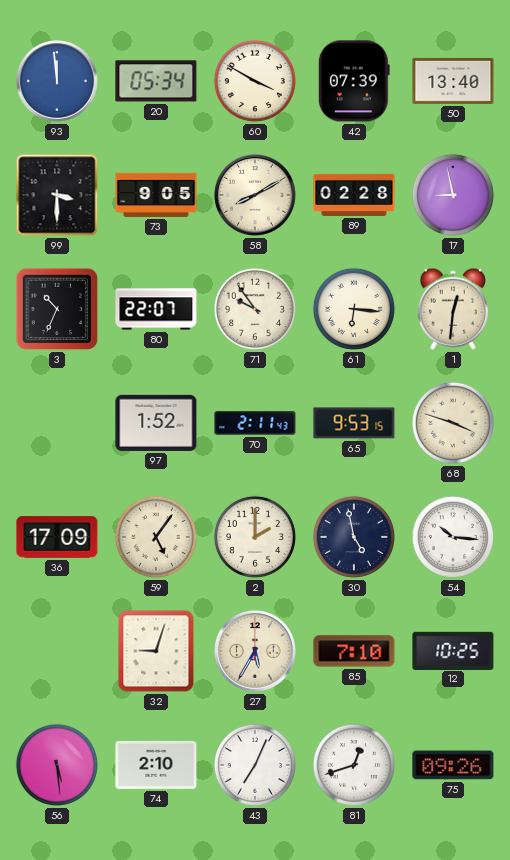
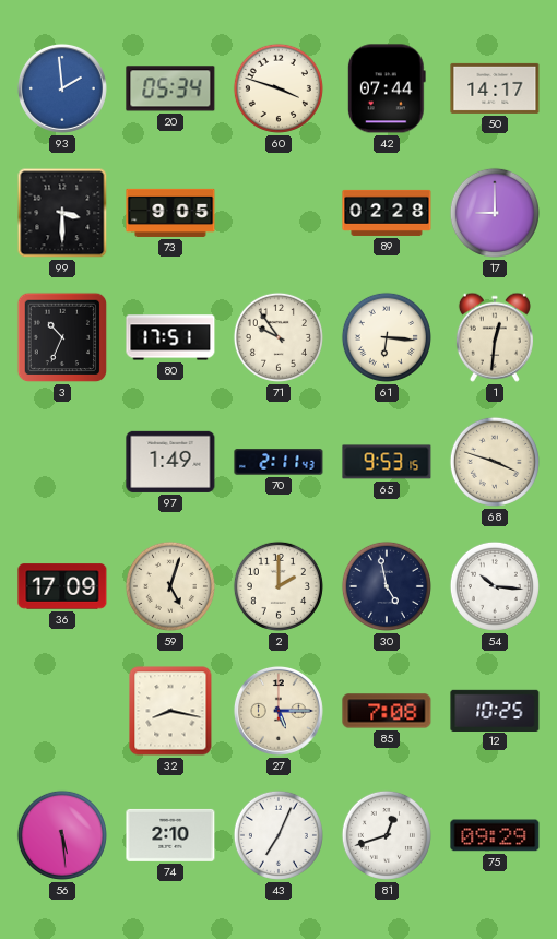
93: 11:59 -> 1:59
60: 3:50 -> 3:48
42: 07:39 -> 07:44
50: 13:40 -> 14:17
58: 8:10 -> none
17: 8:58 -> 9:00
80: 22:07 -> 17:51
97: 1:52 -> 1:49
59: 5:06 -> 5:03
32: 9:03 -> 8:17
27: 5:35 -> 5:15
85: 7:10 -> 7:08
75: 09:26 -> 09:29
